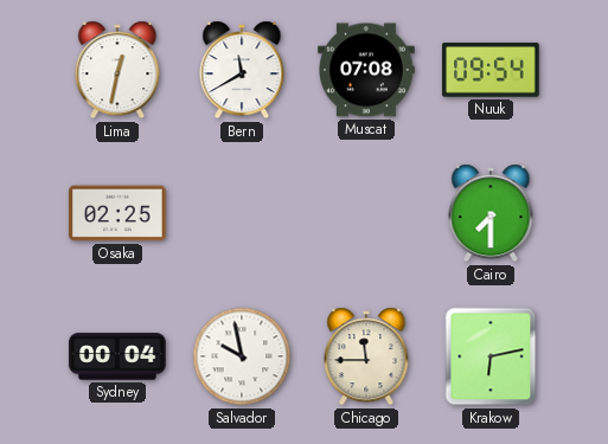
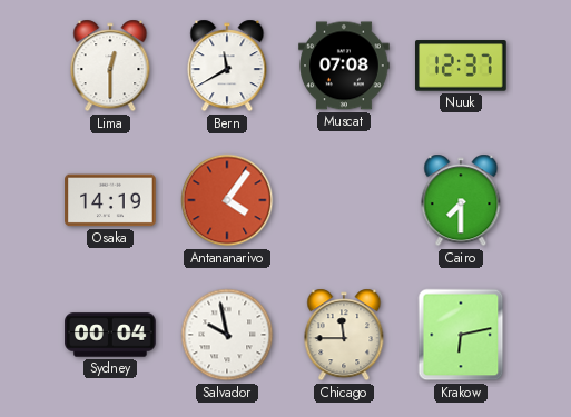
Lima: 12:32 -> 12:30
Nuuk: 09:54 -> 12:37
Osaka: 02:25 -> 14:19
Antananarivo: none -> 4:06
